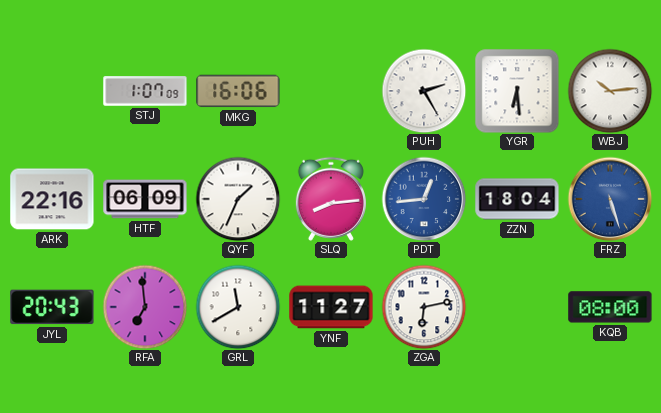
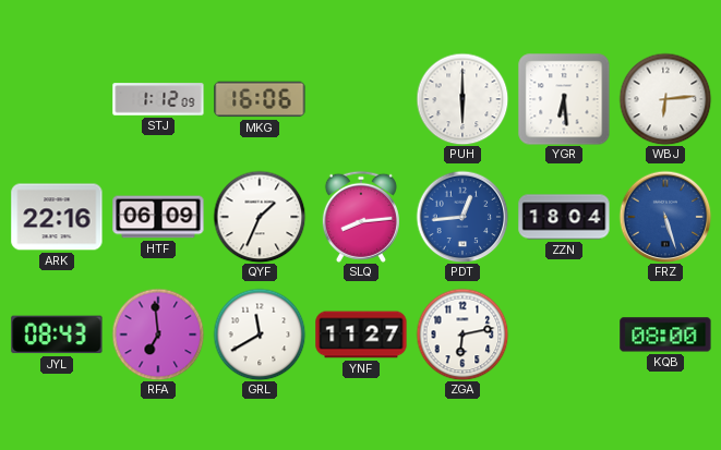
STJ: 1:07 -> 1:12
PUH: 2:25 -> 6:00
WBJ: 10:14 -> 6:14
JYL: 20:43 -> 08:43
